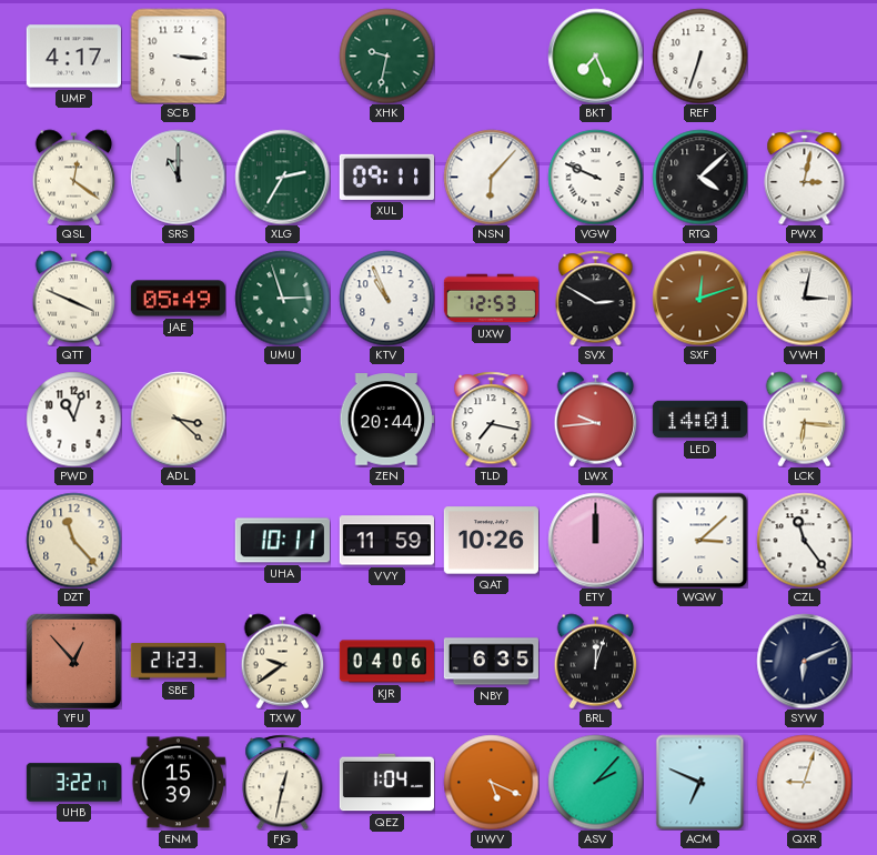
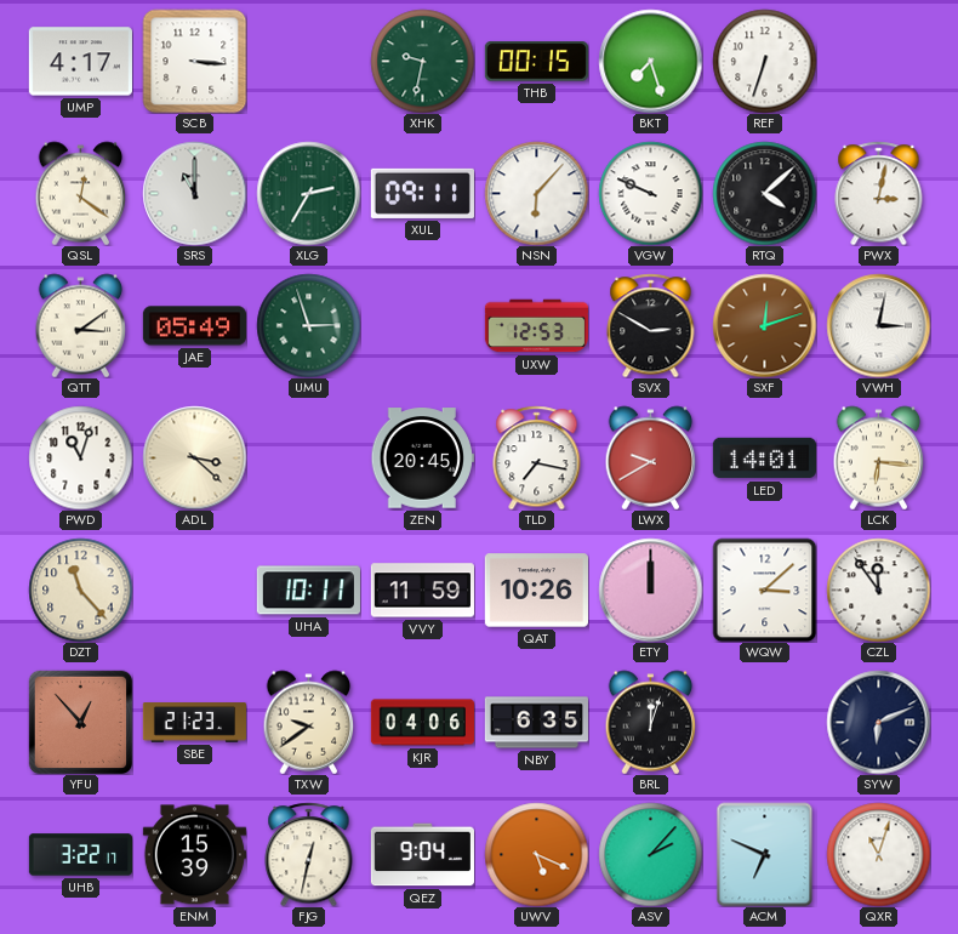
THB: none -> 00:15
BKT: 7:26 -> 7:27
QTT: 3:49 -> 3:09
KTV: 10:56 -> none
ZEN: 20:44 -> 20:45
LWX: 9:44 -> 9:40
CZL: 11:24 -> 11:54
QEZ: 1:04 -> 9:04
QXR: 9:03 -> 11:03
